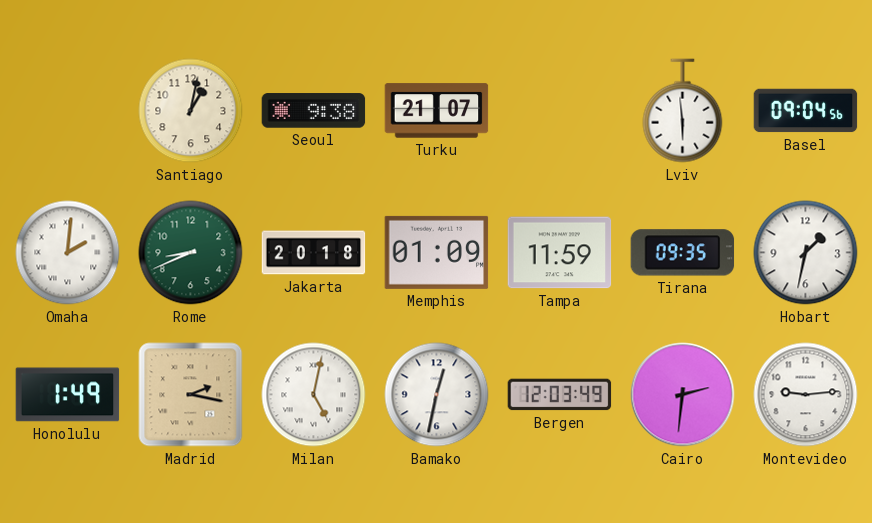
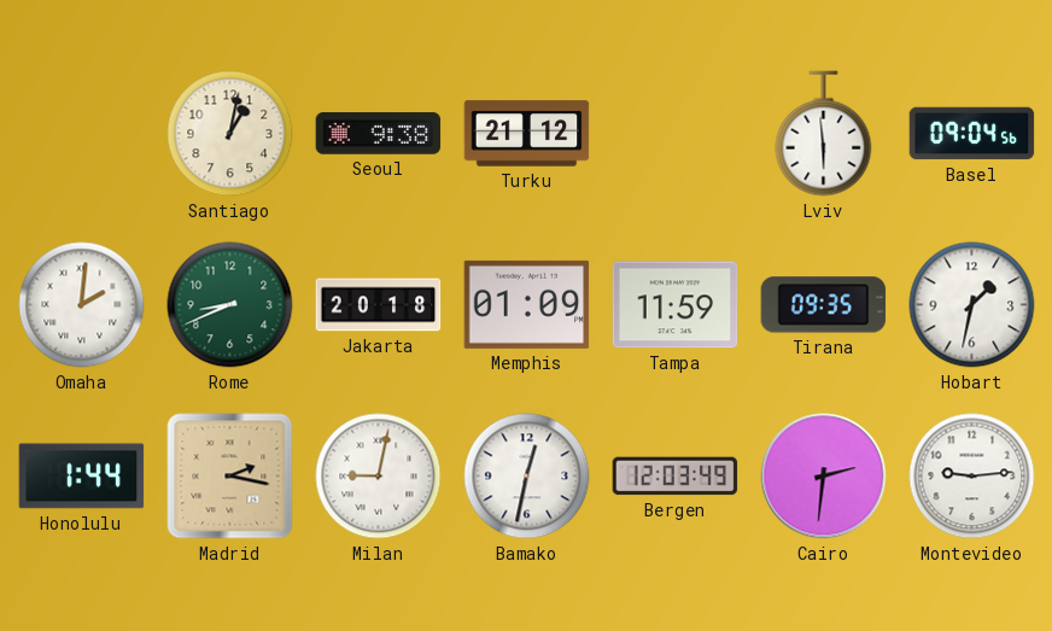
Turku: 21:07 -> 21:12
Honolulu: 1:49 -> 1:44
Milan: 5:02 -> 9:02
